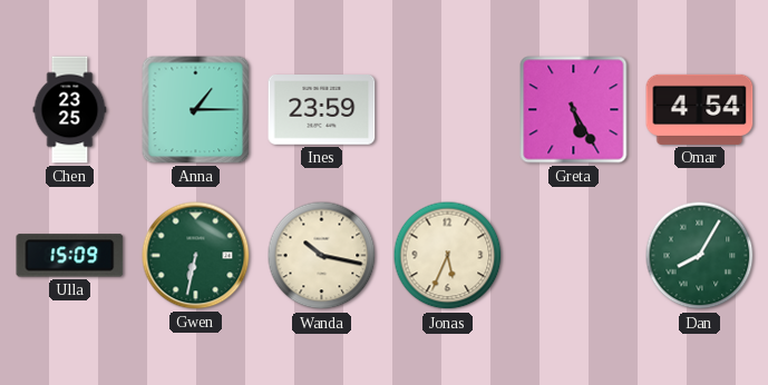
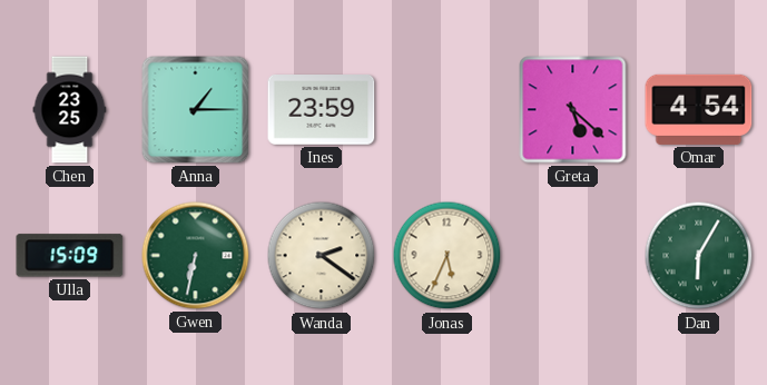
Greta: 5:25 -> 5:22
Wanda: 10:17 -> 2:21
Dan: 8:05 -> 6:05
